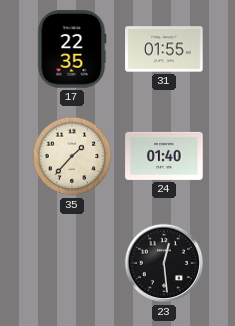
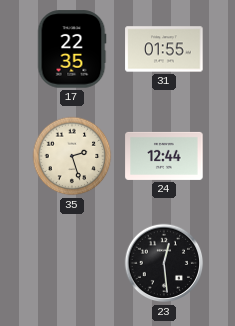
35: 1:37 -> 2:27
24: 01:40 -> 12:44
